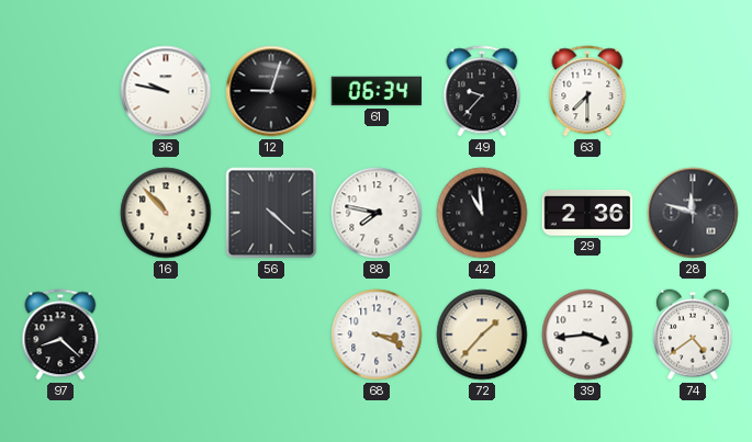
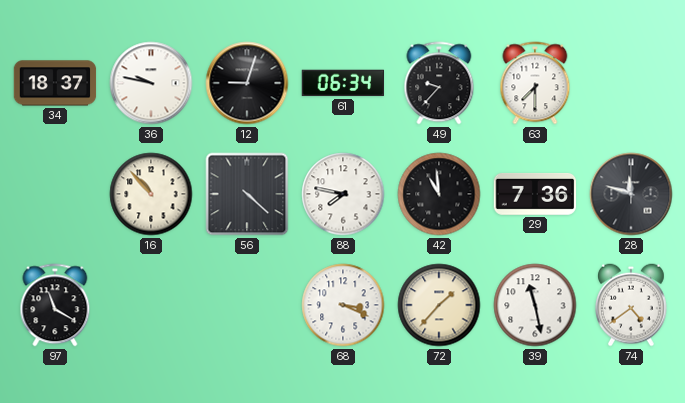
34: none -> 18:37
29: 2:36 -> 7:36
97: 8:22 -> 11:20
39: 3:44 -> 11:28
